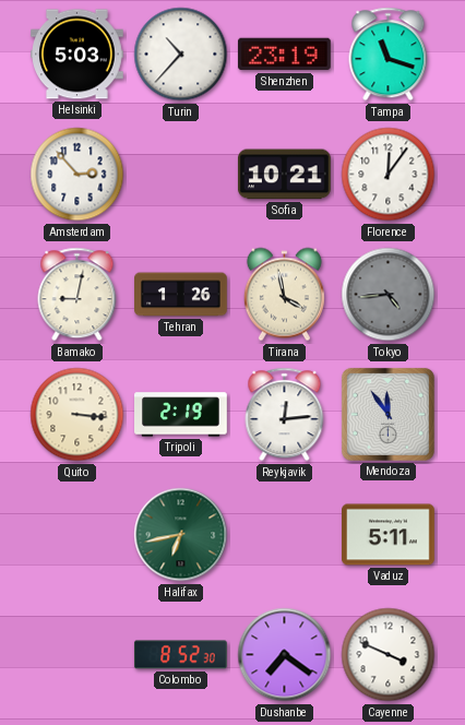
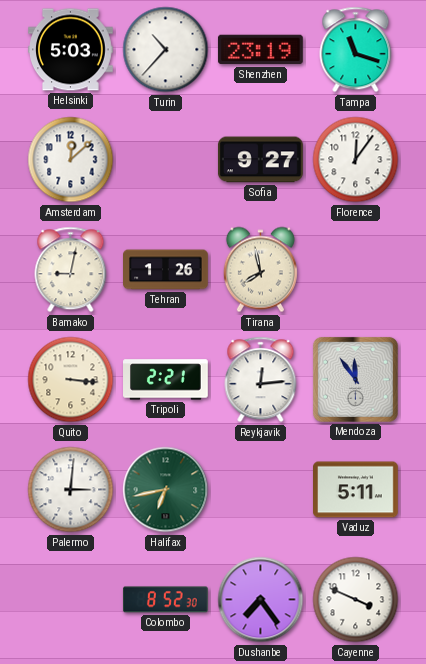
Amsterdam: 2:53 -> 12:08
Sofia: 10:21 -> 9:27
Tirana: 3:58 -> 7:58
Tokyo: 4:44 -> none
Tripoli: 2:19 -> 2:21
Palermo: none -> 3:01
Dushanbe: 7:21 -> 7:24
